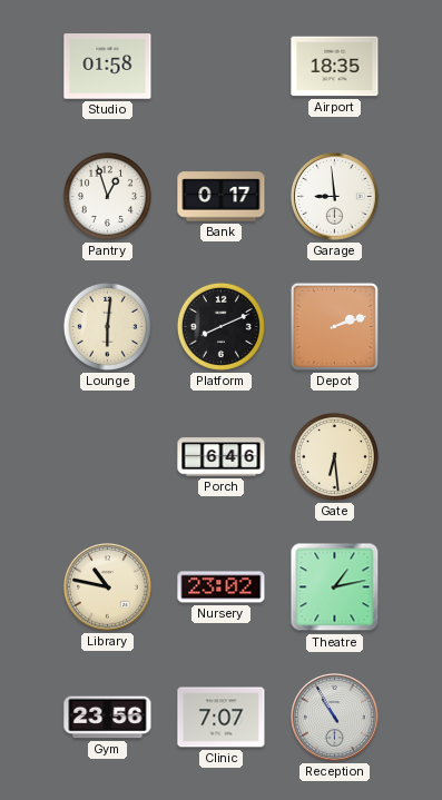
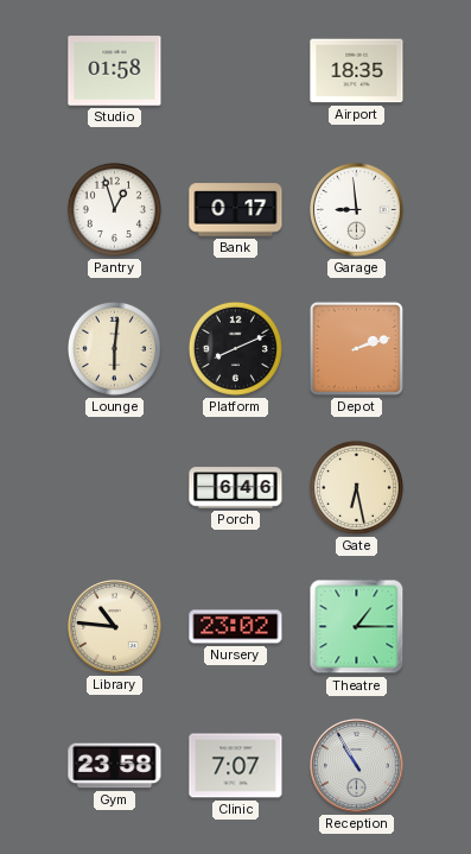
Gate: 6:29 -> 6:28
Library: 10:47 -> 10:46
Theatre: 1:13 -> 1:15
Gym: 23:56 -> 23:58
